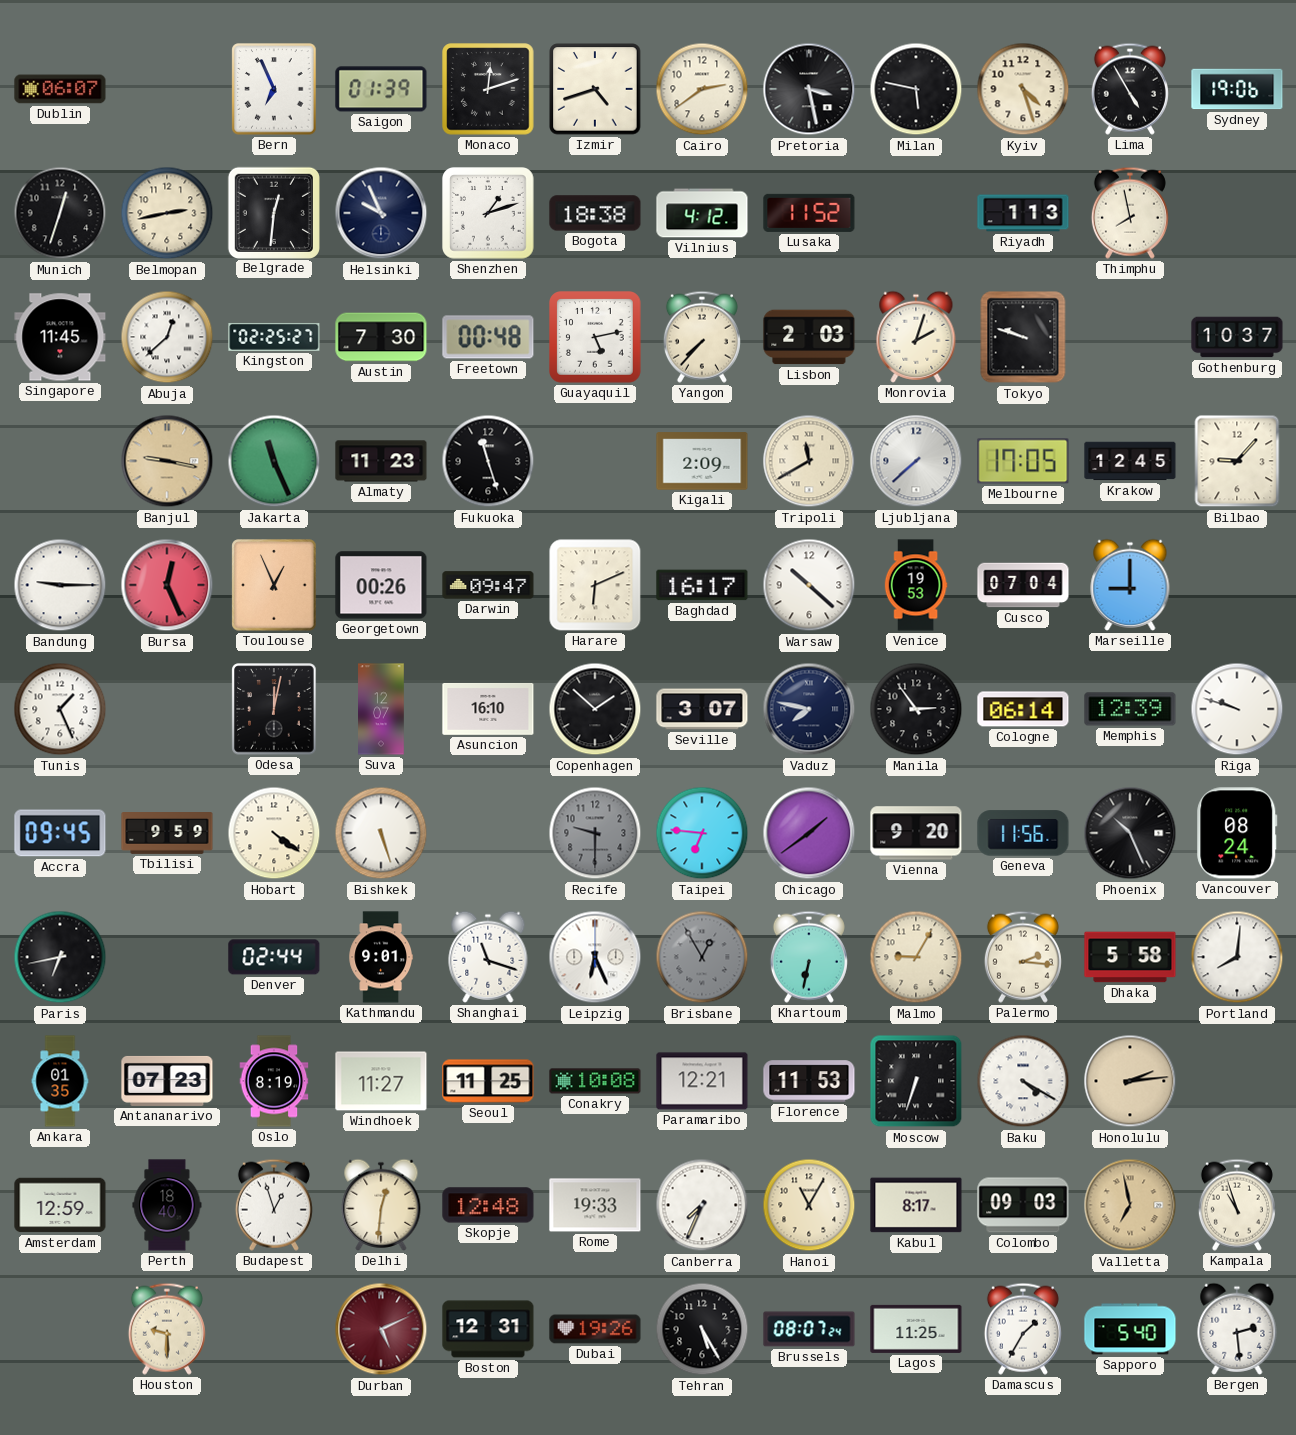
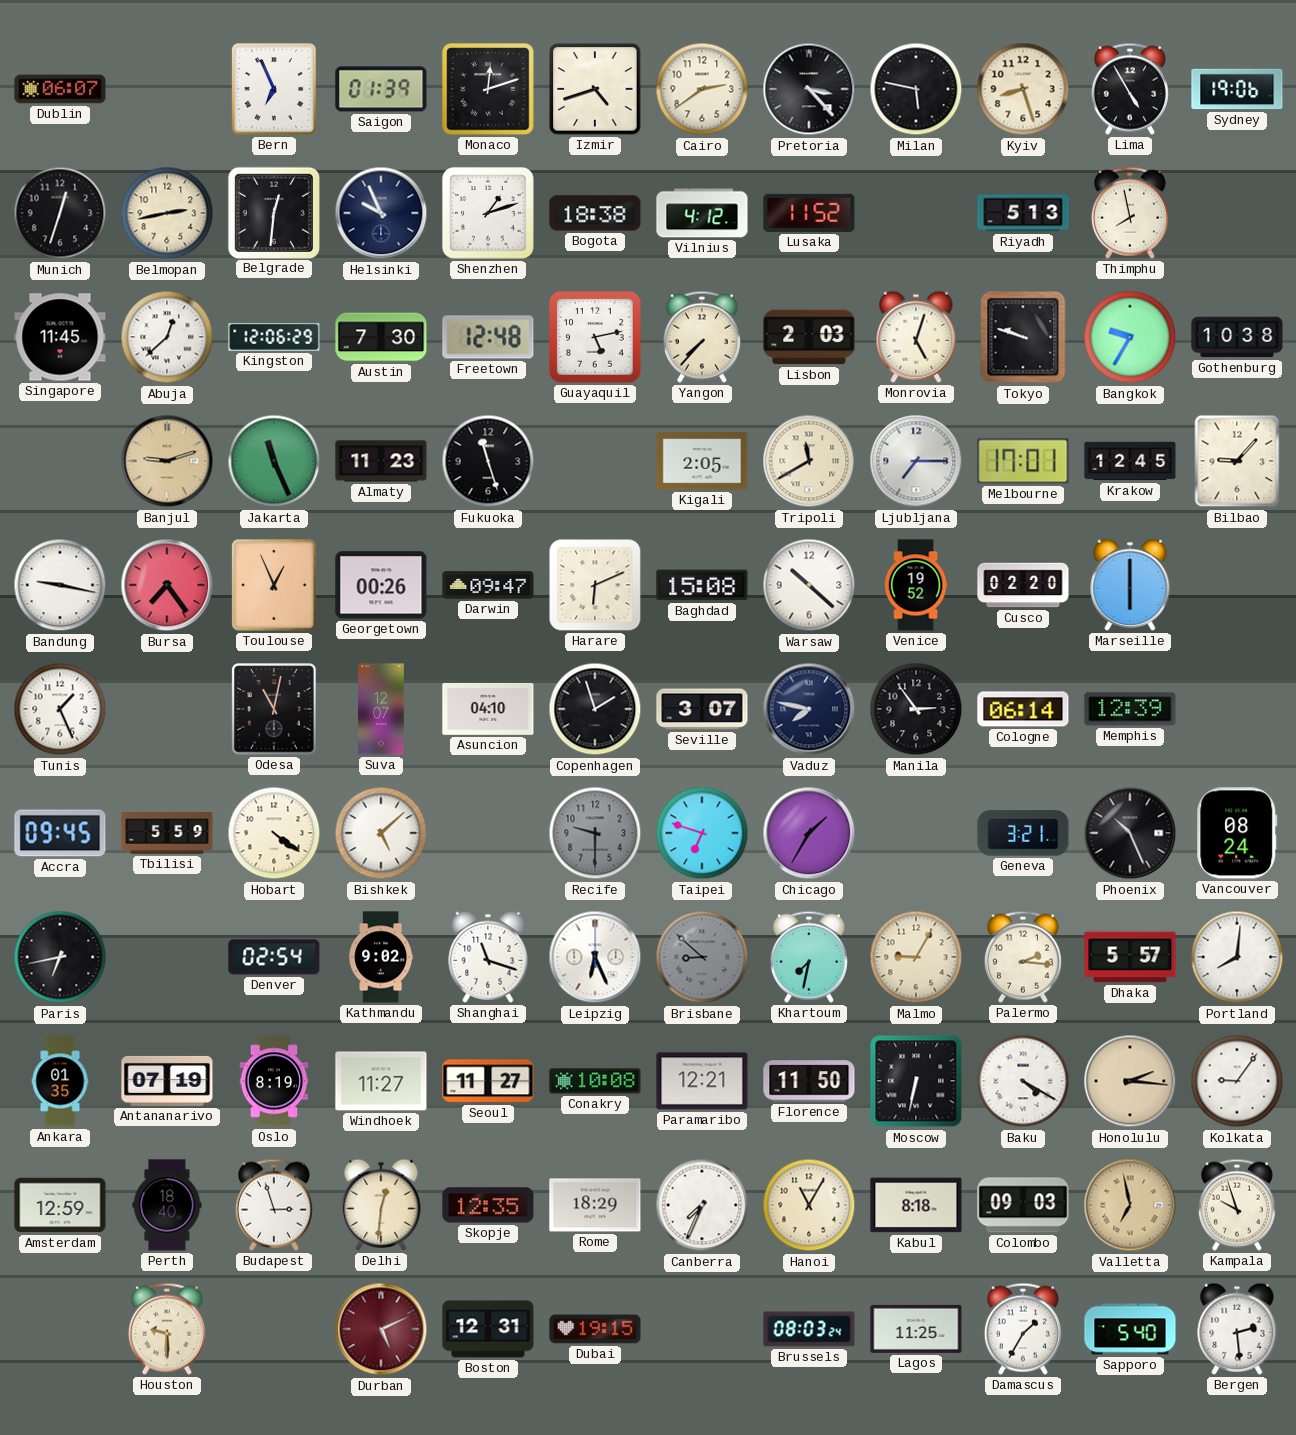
Pretoria: 3:28 -> 3:23
Kyiv: 4:27 -> 8:27
Riyadh: 1:13 -> 5:13
Kingston: 02:25 -> 12:06
Freetown: 00:48 -> 12:48
Monrovia: 2:03 -> 5:03
Bangkok: none -> 9:35
Gothenburg: 10:37 -> 10:38
Banjul: 9:17 -> 9:12
Kigali: 2:09 -> 2:05
Ljubljana: 7:38 -> 7:15
Melbourne: 17:05 -> 17:01
Bandung: 9:15 -> 9:17
Bursa: 12:26 -> 7:24
Baghdad: 16:17 -> 15:08
Venice: 19:53 -> 19:52
Cusco: 07:04 -> 02:20
Marseille: 9:00 -> 6:00
Odesa: 12:02 -> 11:02
Asuncion: 16:10 -> 04:10
Copenhagen: 1:52 -> 1:57
Riga: 9:48 -> none
Tbilisi: 9:59 -> 5:59
Bishkek: 5:27 -> 5:08
Taipei: 6:46 -> 6:48
Chicago: 1:39 -> 1:35
Vienna: 9:20 -> none
Geneva: 11:56 -> 3:21
Denver: 02:44 -> 02:54
Kathmandu: 9:01 -> 9:02
Brisbane: 12:55 -> 8:52
Khartoum: 6:32 -> 7:32
Dhaka: 5:58 -> 5:57
Antananarivo: 07:23 -> 07:19
Seoul: 11:25 -> 11:27
Florence: 11:53 -> 11:50
Moscow: 6:33 -> 6:32
Honolulu: 2:14 -> 2:16
Kolkata: none -> 9:06
Budapest: 12:57 -> 2:57
Skopje: 12:48 -> 12:35
Rome: 19:33 -> 18:29
Kabul: 8:17 -> 8:18
Kampala: 10:57 -> 9:57
Dubai: 19:26 -> 19:15
Tehran: 5:25 -> none
Brussels: 08:07 -> 08:03
